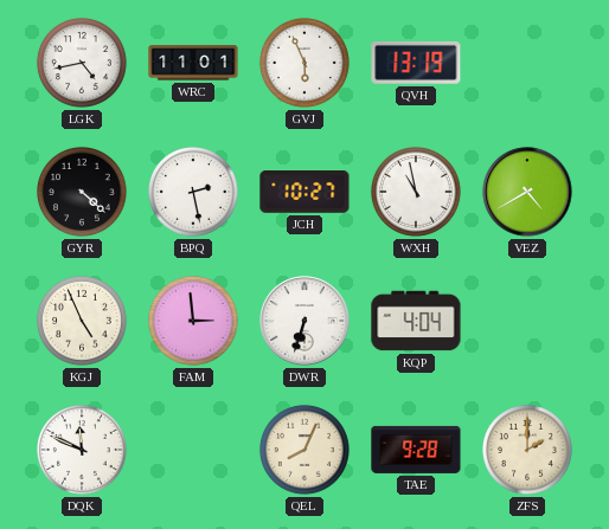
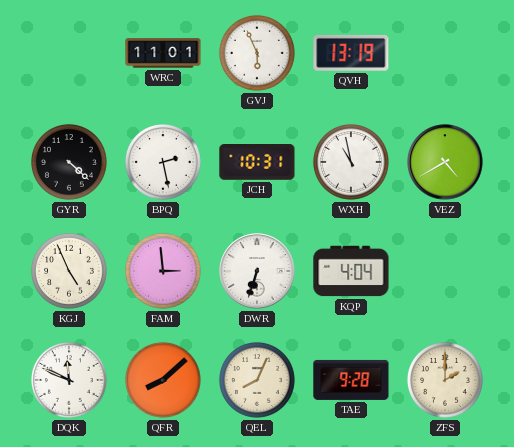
LGK: 4:43 -> none
JCH: 10:27 -> 10:31
QFR: none -> 8:08
